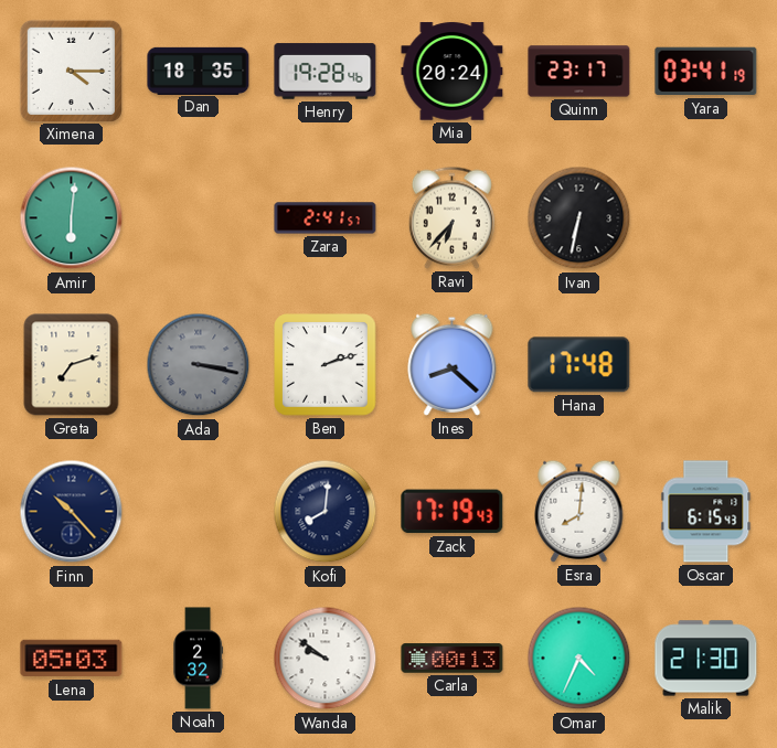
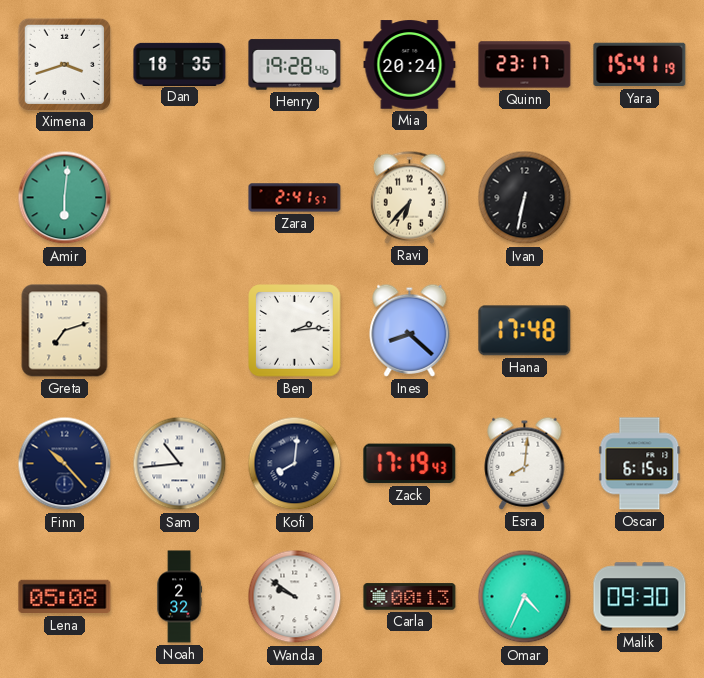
Ximena: 4:15 -> 3:42
Yara: 03:41 -> 15:41
Ada: 3:17 -> none
Ben: 2:12 -> 2:14
Sam: none -> 10:44
Lena: 05:03 -> 05:08
Malik: 21:30 -> 09:30
